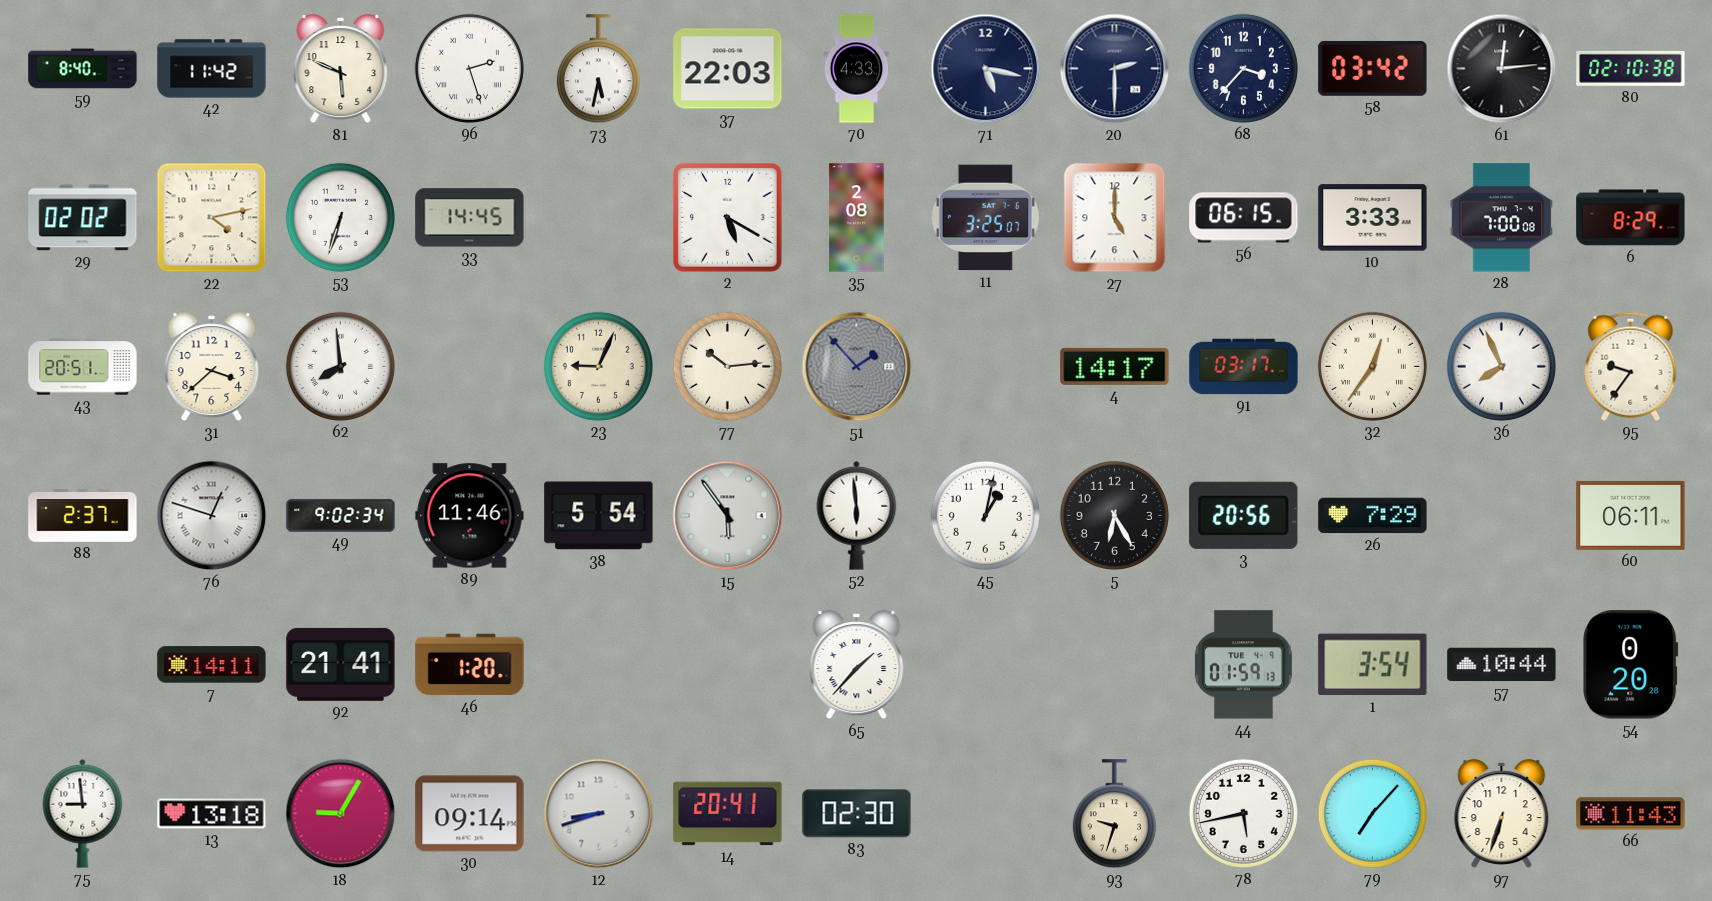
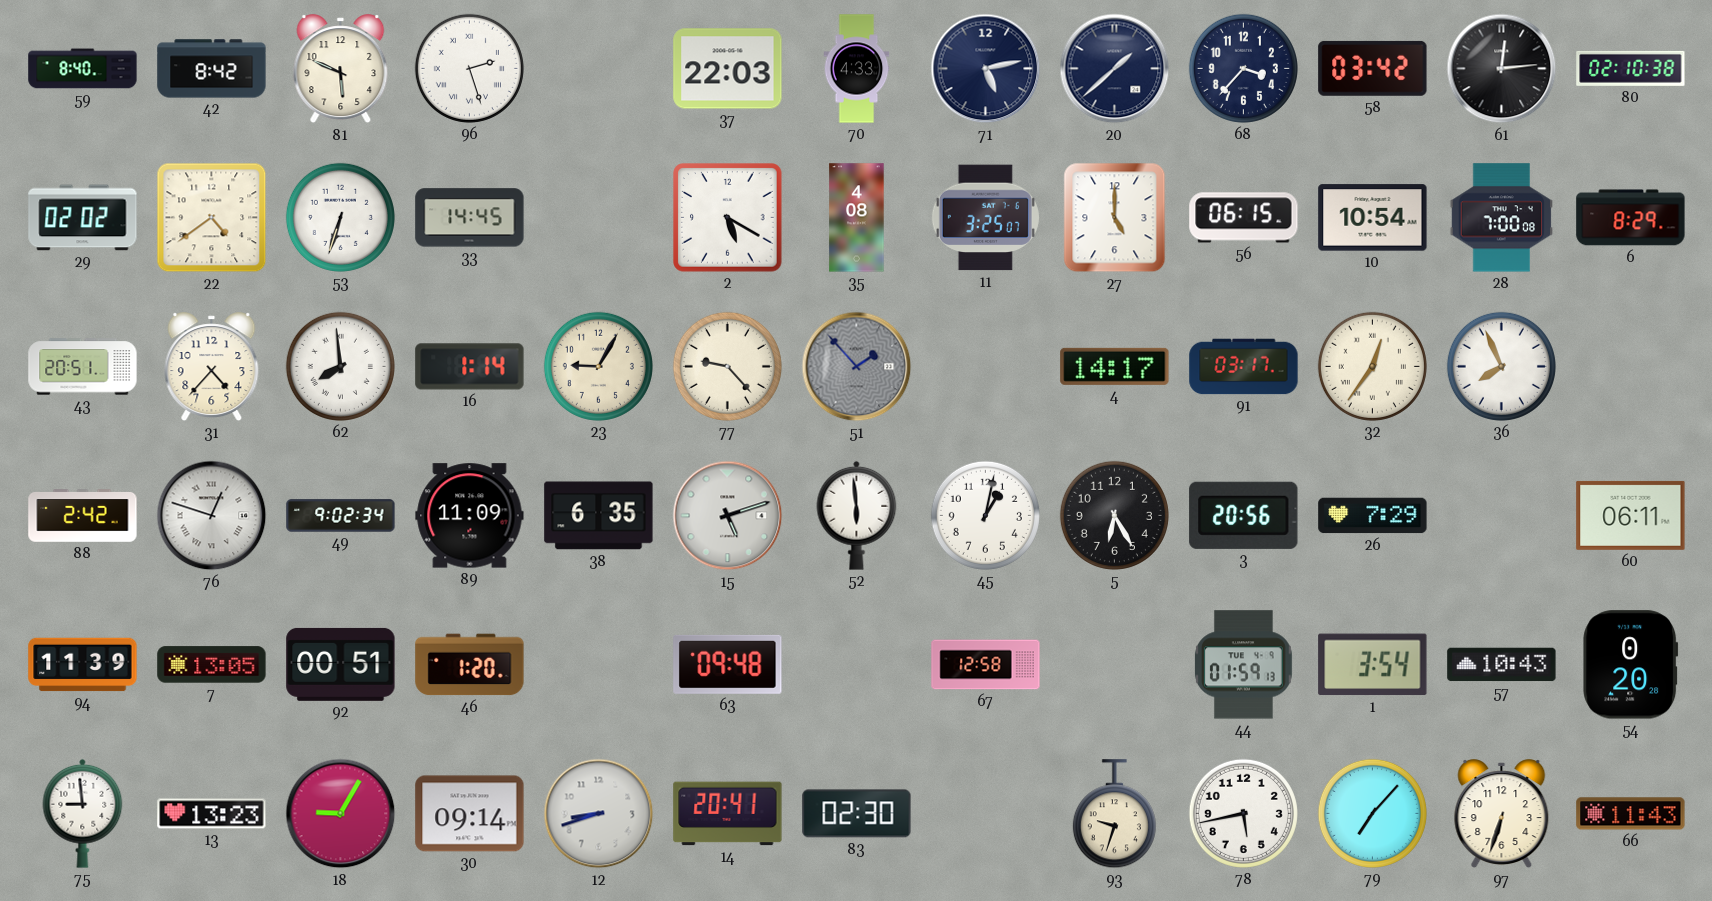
42: 11:42 -> 8:42
73: 5:32 -> none
71: 5:17 -> 5:13
20: 2:30 -> 1:38
22: 4:13 -> 4:39
35: 2:08 -> 4:08
10: 3:33 -> 10:54
31: 3:38 -> 4:37
16: none -> 1:14
23: 9:04 -> 9:05
77: 10:14 -> 9:23
95: 9:36 -> none
88: 2:37 -> 2:42
89: 11:46 -> 11:09
38: 5:54 -> 6:35
15: 5:54 -> 5:12
94: none -> 11:39
7: 14:11 -> 13:05
92: 21:41 -> 00:51
63: none -> 09:48
65: 1:37 -> none
67: none -> 12:58
57: 10:44 -> 10:43
13: 13:18 -> 13:23
